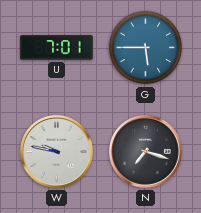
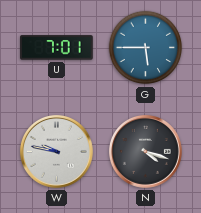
N: 7:18 -> 4:18
